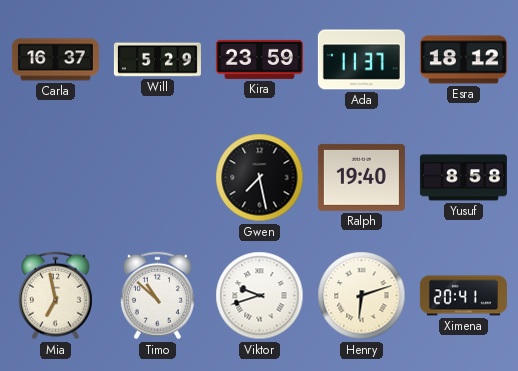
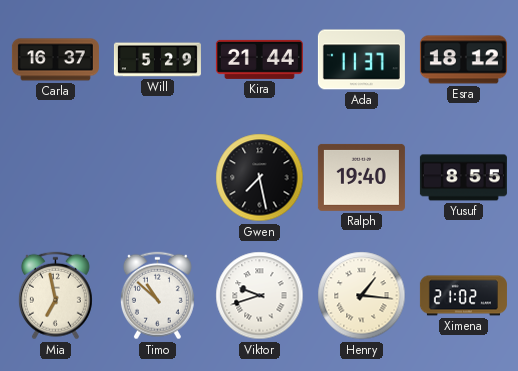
Kira: 23:59 -> 21:44
Yusuf: 8:58 -> 8:55
Henry: 6:12 -> 1:16
Ximena: 20:41 -> 21:02
